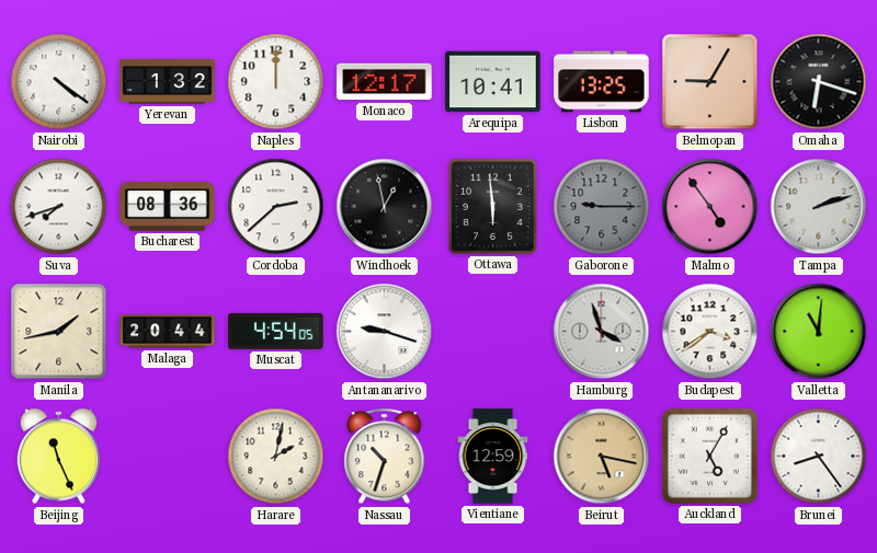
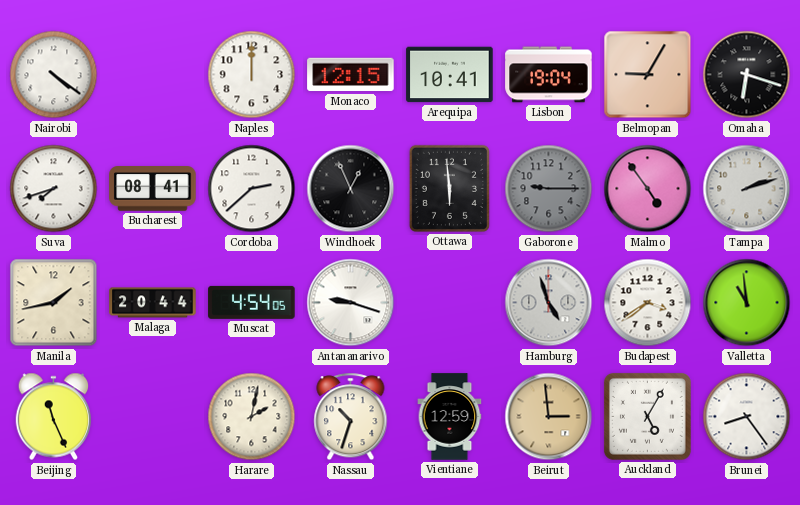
Yerevan: 1:32 -> none
Monaco: 12:17 -> 12:15
Lisbon: 13:25 -> 19:04
Bucharest: 08:36 -> 08:41
Windhoek: 12:58 -> 12:56
Hamburg: 3:57 -> 4:57
Valletta: 11:01 -> 10:59
Beirut: 5:17 -> 2:59
